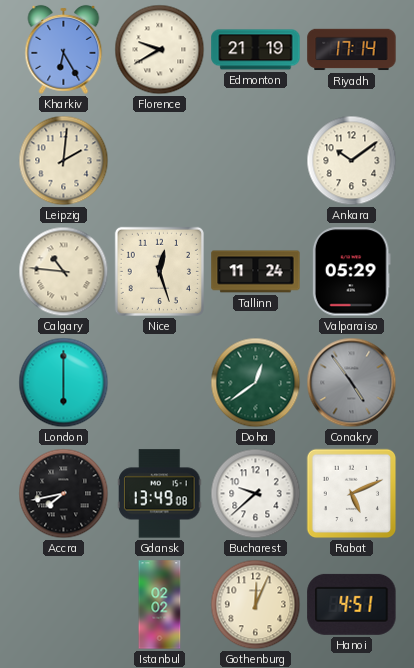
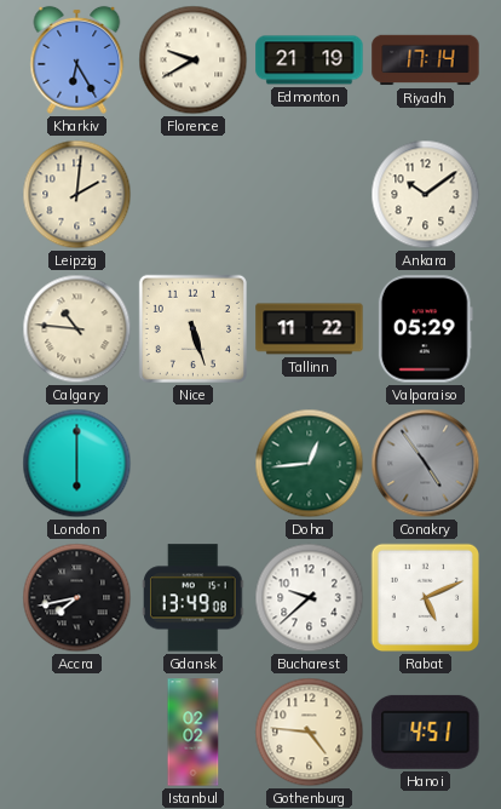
Nice: 12:27 -> 5:27
Tallinn: 11:24 -> 11:22
Doha: 12:39 -> 12:44
Gothenburg: 12:04 -> 4:46
